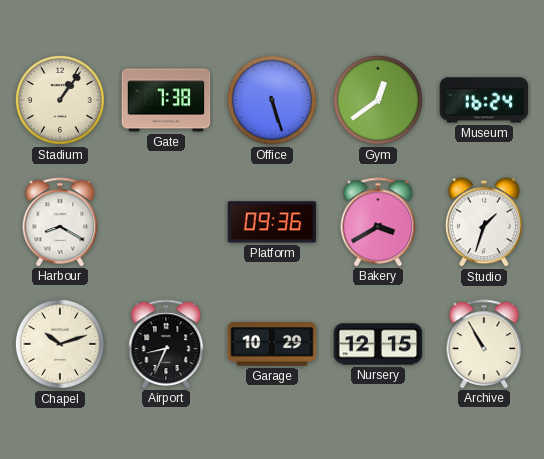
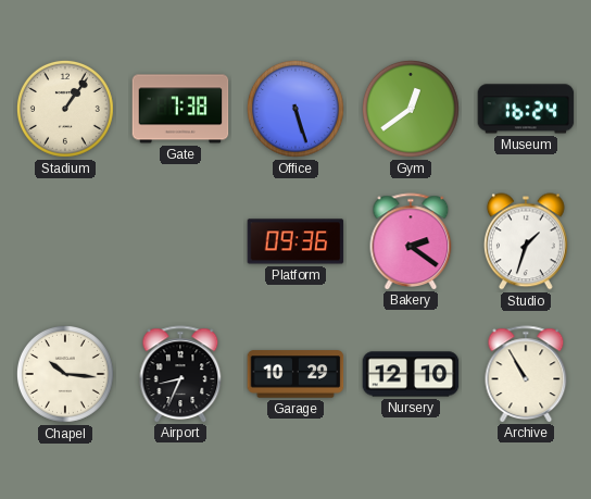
Harbour: 8:20 -> none
Bakery: 3:40 -> 2:21
Chapel: 10:12 -> 10:16
Nursery: 12:15 -> 12:10
